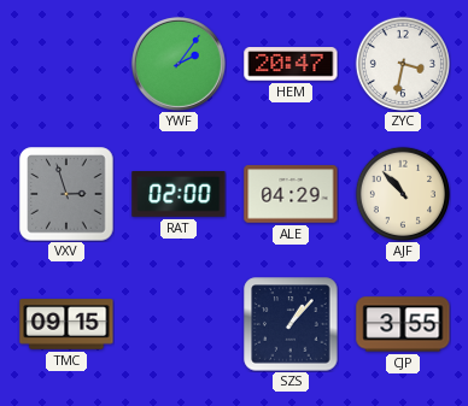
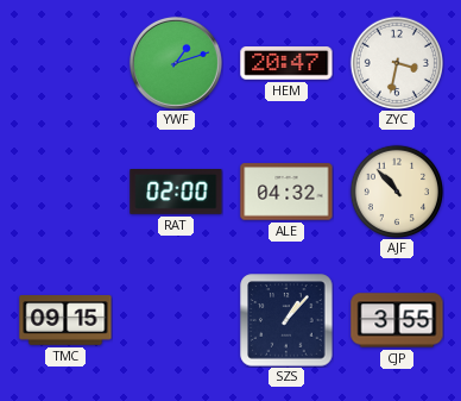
YWF: 2:06 -> 1:12
VXV: 2:57 -> none
ALE: 04:29 -> 04:32
